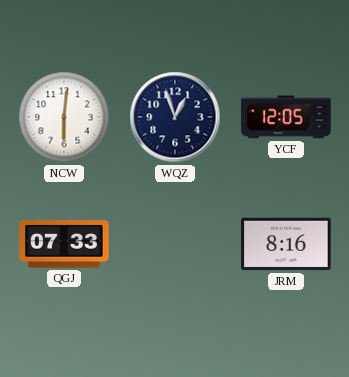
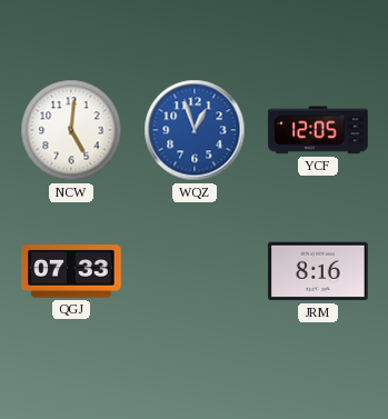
NCW: 6:01 -> 5:01
WQZ dial: navy -> blue
